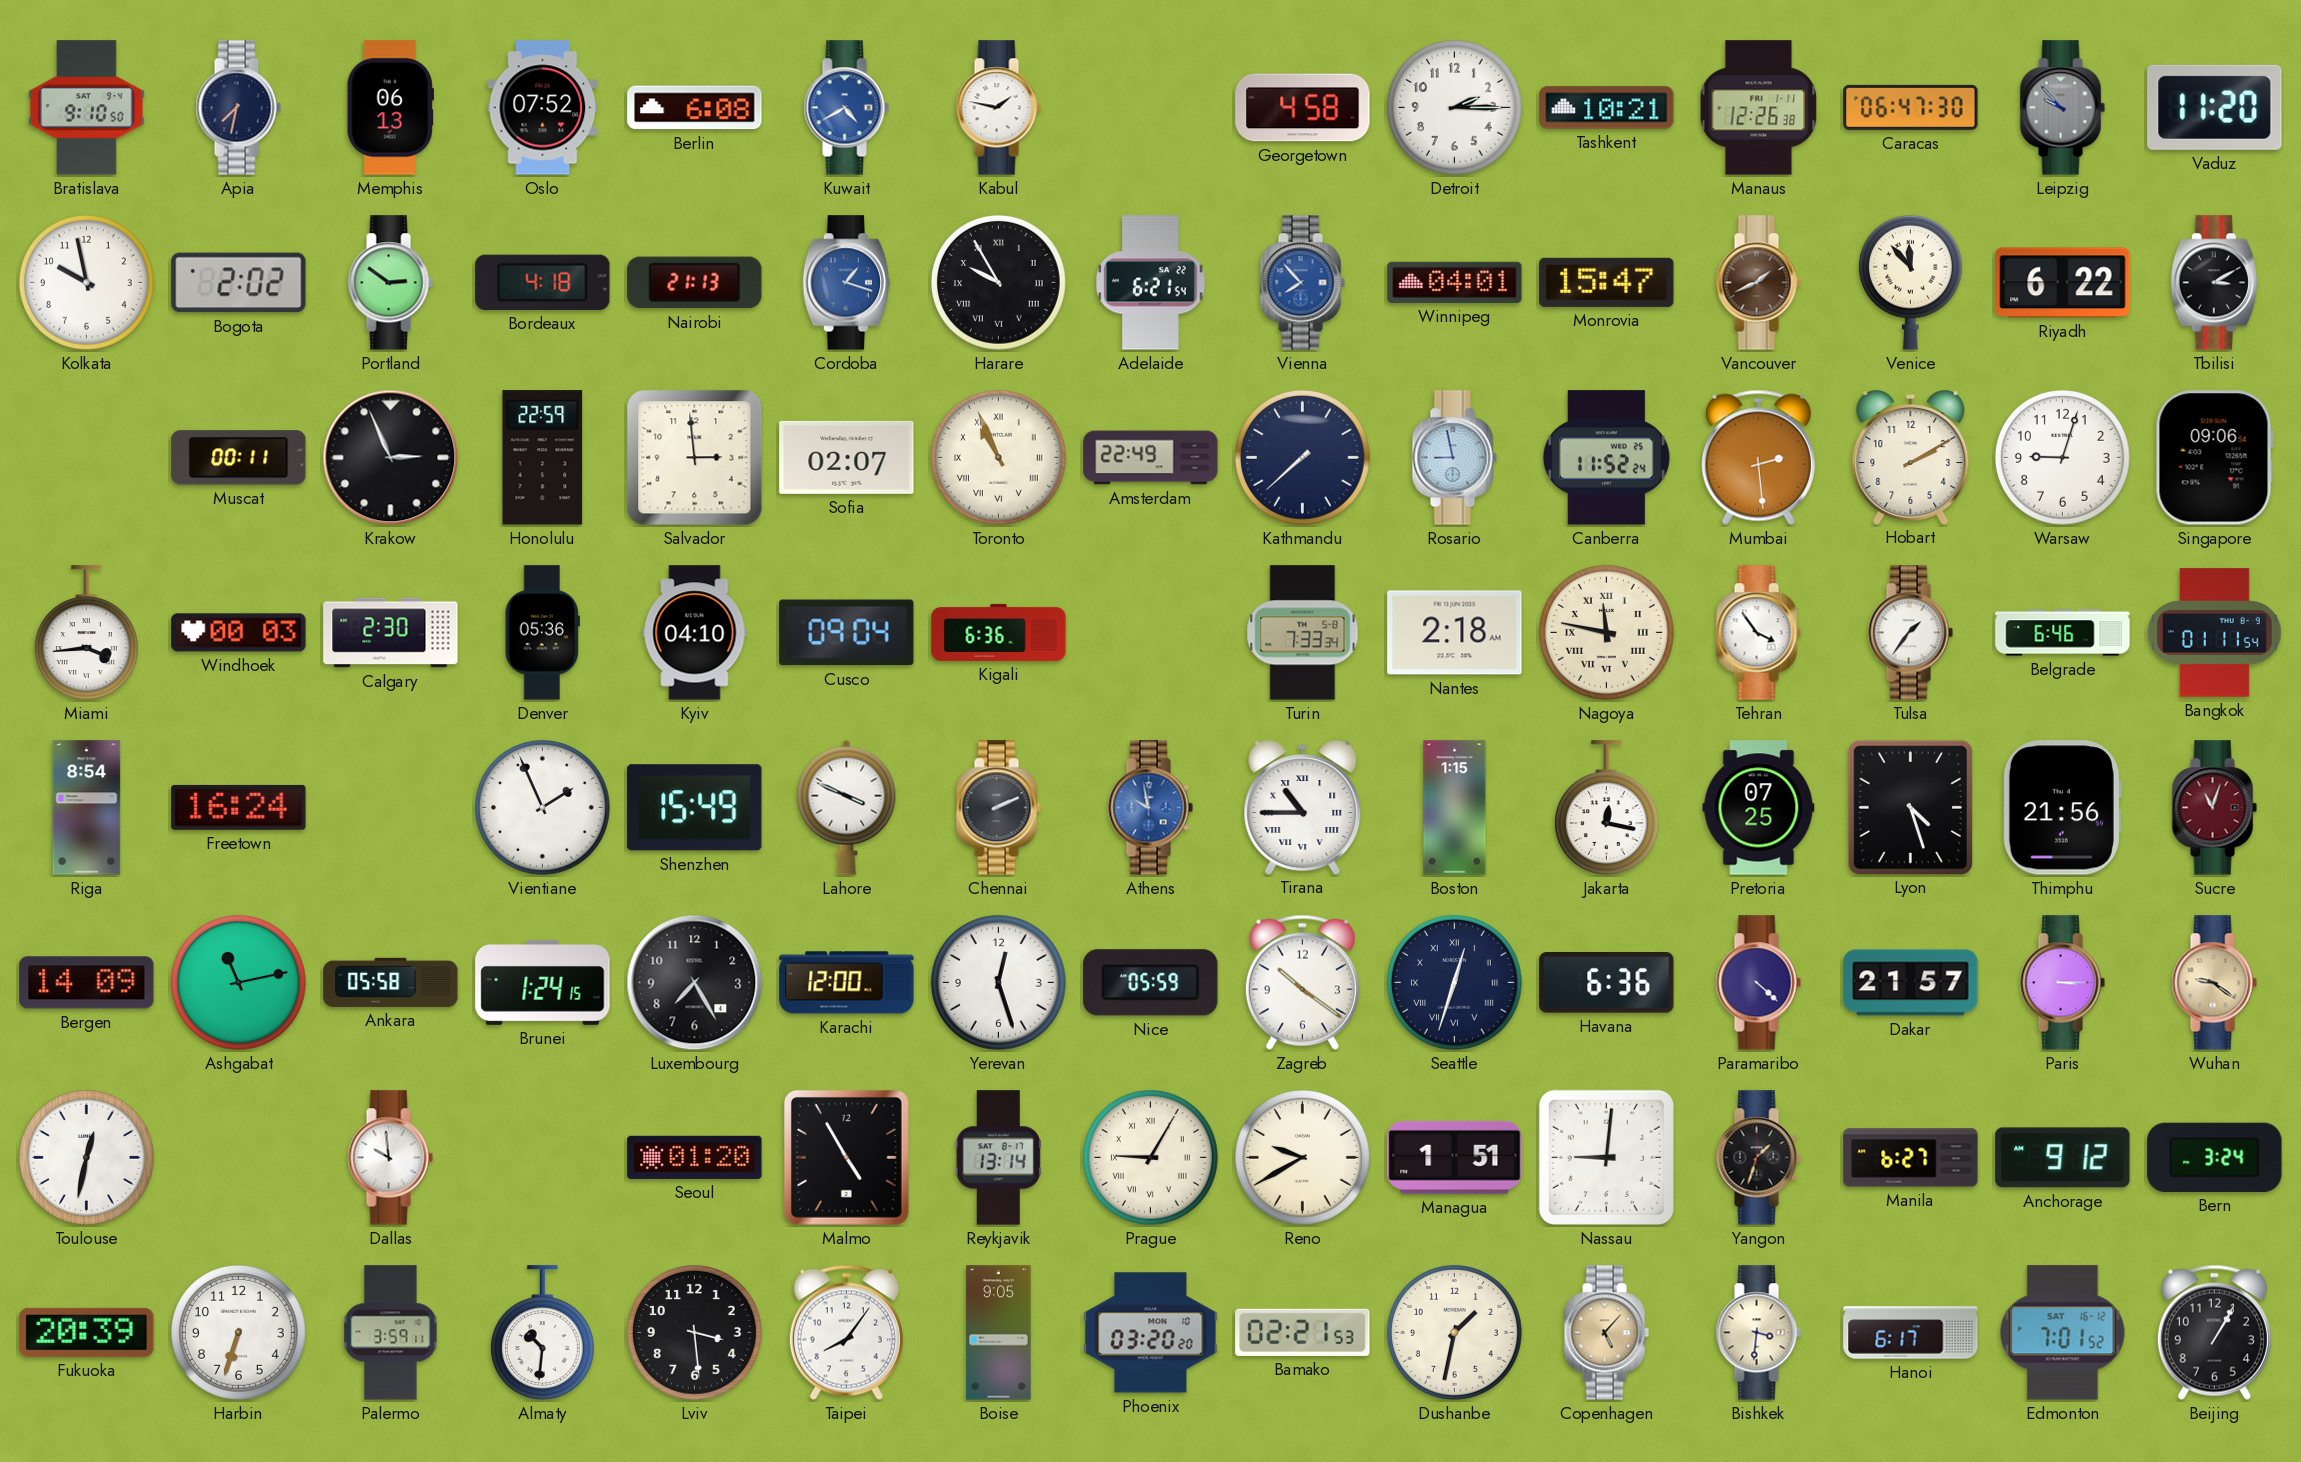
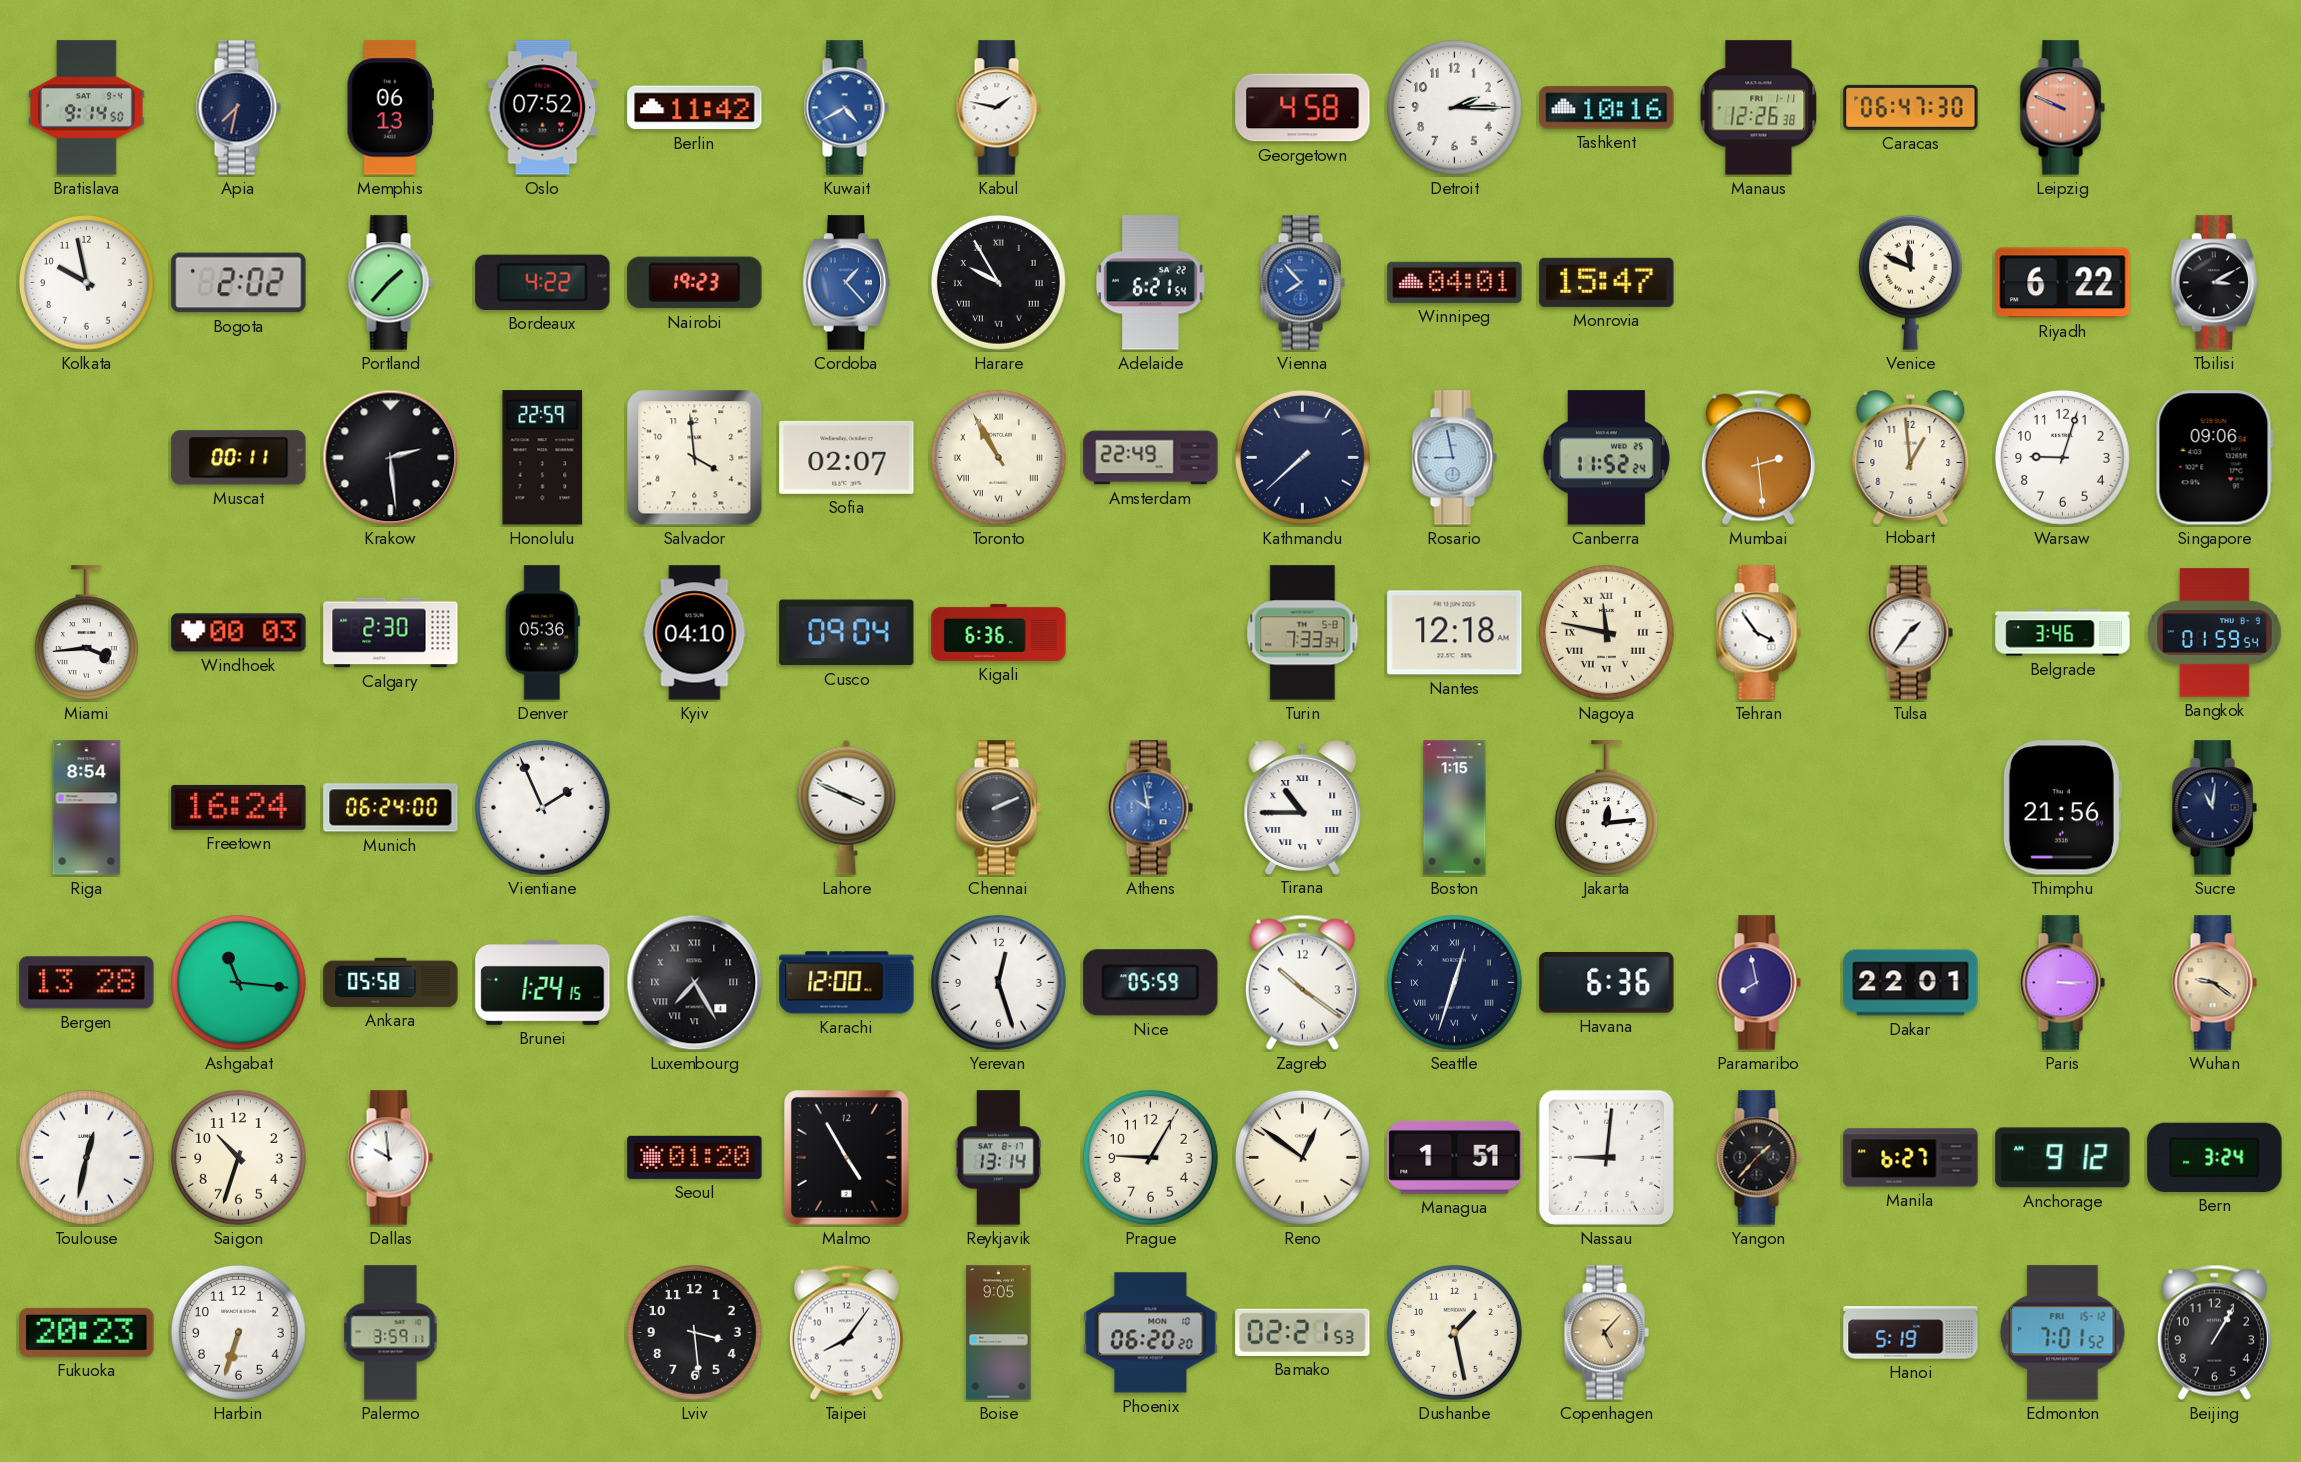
Bratislava: 9:10 -> 9:14
Berlin: 6:08 -> 11:42
Tashkent: 10:21 -> 10:16
Leipzig: 9:53 -> 9:49
Leipzig dial: grey -> salmon
Vaduz: 11:20 -> none
Portland: 2:51 -> 1:37
Bordeaux: 4:18 -> 4:22
Nairobi: 21:13 -> 19:23
Cordoba: 1:18 -> 1:23
Vancouver: 1:41 -> none
Venice: 11:53 -> 11:49
Krakow: 2:56 -> 2:29
Salvador: 2:59 -> 3:59
Toronto: 10:56 -> 10:55
Hobart: 2:10 -> 12:59
Nantes: 2:18 -> 12:18
Belgrade: 6:46 -> 3:46
Bangkok: 01:11 -> 01:59
Munich: none -> 06:24
Shenzhen: 15:49 -> none
Jakarta: 12:17 -> 12:14
Pretoria: 07:25 -> none
Lyon: 4:27 -> none
Sucre: 11:03 -> 11:01
Sucre dial: burgundy -> navy
Bergen: 14:09 -> 13:28
Ashgabat: 11:13 -> 11:16
Luxembourg numerals: Arabic -> Roman
Paramaribo: 4:22 -> 7:58
Dakar: 21:57 -> 22:01
Saigon: none -> 10:33
Prague numerals: Roman -> Arabic
Reno: 9:40 -> 12:51
Yangon: 1:33 -> 1:37
Fukuoka: 20:39 -> 20:23
Almaty: 10:31 -> none
Phoenix: 03:20 -> 06:20
Dushanbe: 1:32 -> 1:28
Bishkek: 3:31 -> none
Hanoi: 6:17 -> 5:19
Edmonton date: SAT 16-12 -> FRI 15-12
